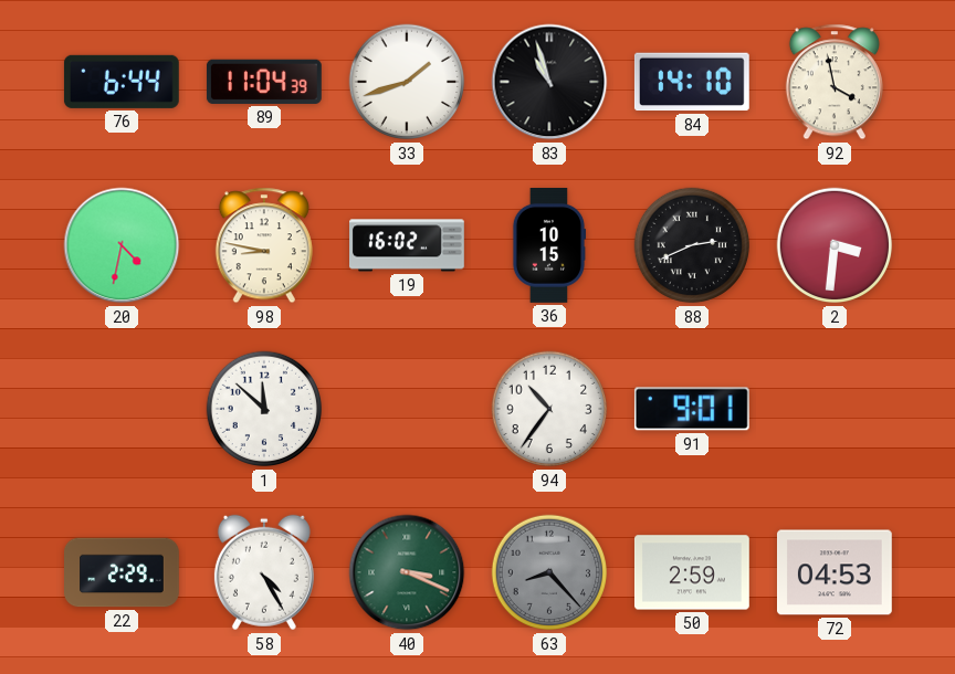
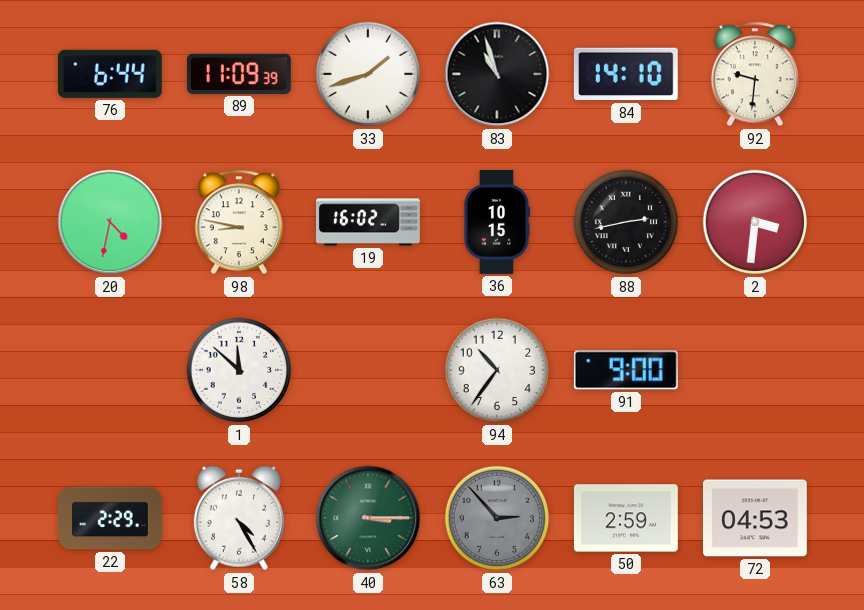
89: 11:04 -> 11:09
92: 3:58 -> 9:31
88: 2:41 -> 2:43
91: 9:01 -> 9:00
40: 3:19 -> 3:15
63: 8:23 -> 2:53
